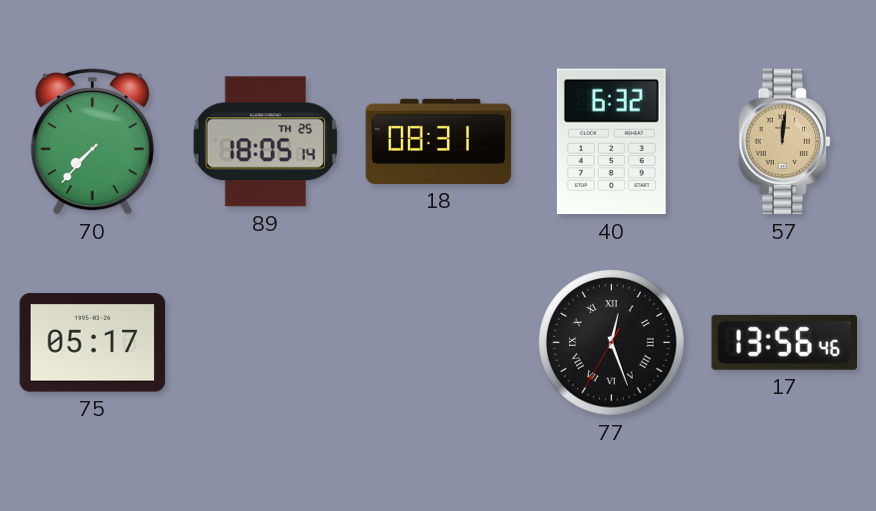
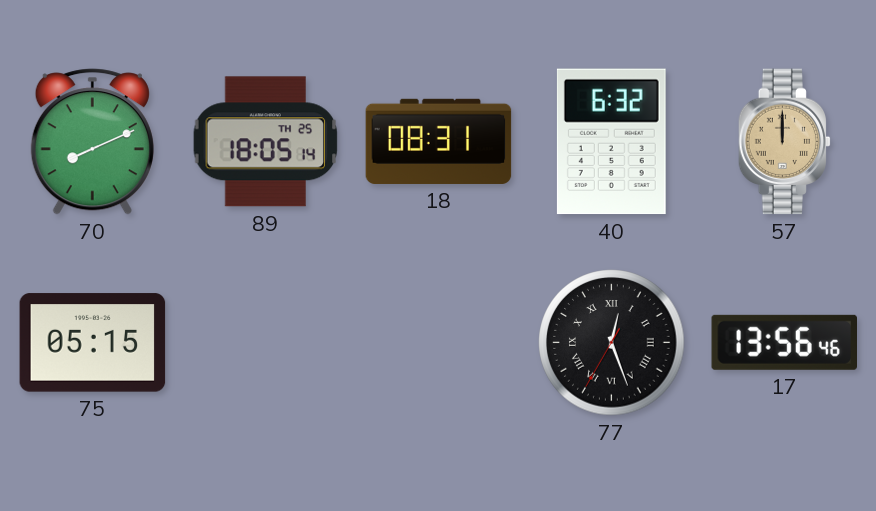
70: 7:37 -> 8:11
57: 12:01 -> 12:00
75: 05:17 -> 05:15
